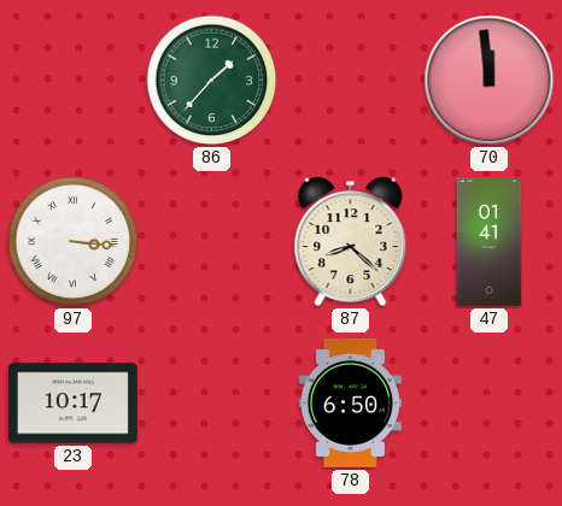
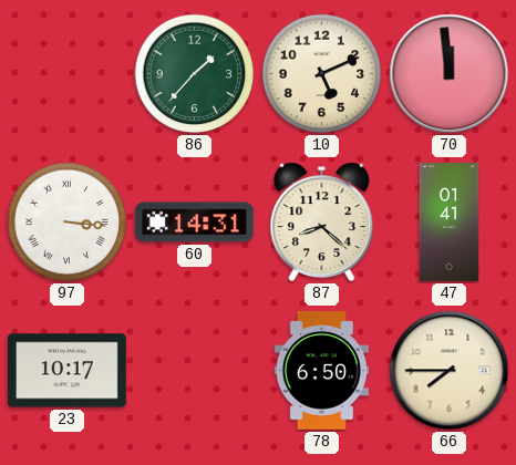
10: none -> 5:11
60: none -> 14:31
66: none -> 7:45
